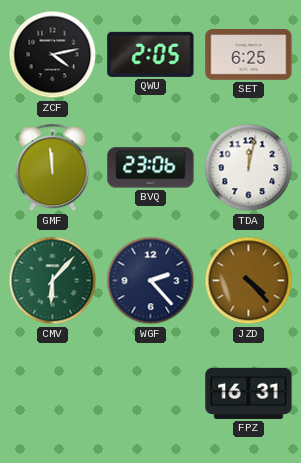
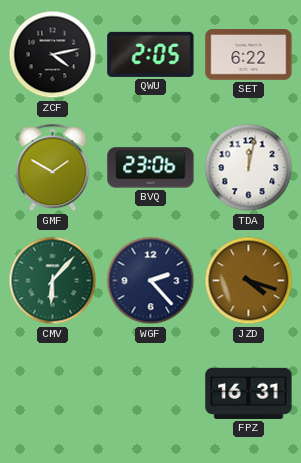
SET: 6:25 -> 6:22
GMF: 11:59 -> 1:50
JZD: 4:23 -> 4:18
